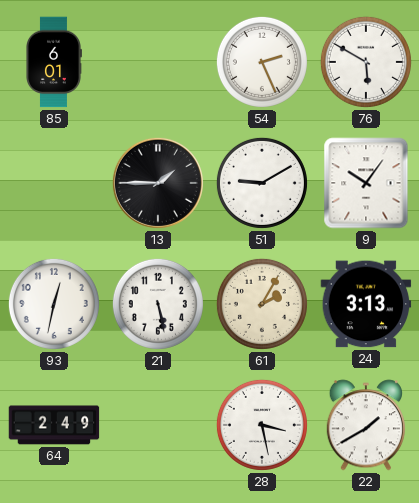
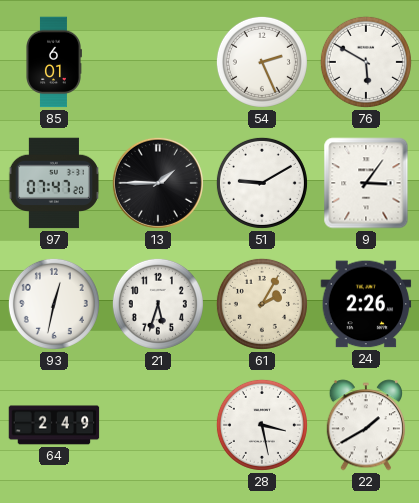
97: none -> 07:47
9: 10:06 -> 3:06
21: 5:28 -> 5:33
24: 3:13 -> 2:26
